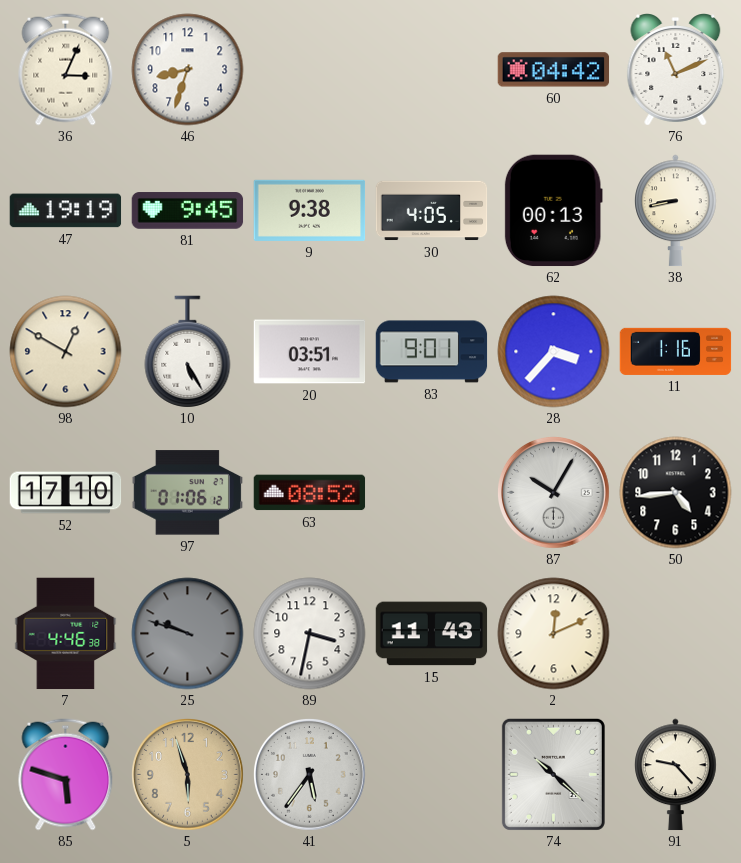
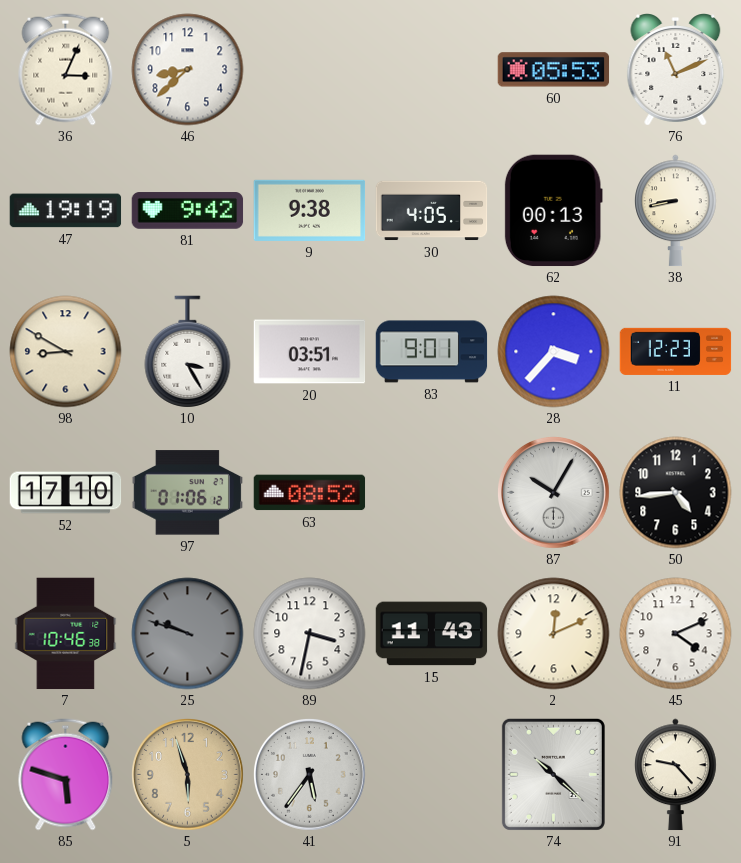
46: 8:33 -> 8:38
60: 04:42 -> 05:53
81: 9:45 -> 9:42
98: 12:50 -> 8:50
10: 5:25 -> 3:25
11: 1:16 -> 12:23
7: 4:46 -> 10:46
45: none -> 4:11
